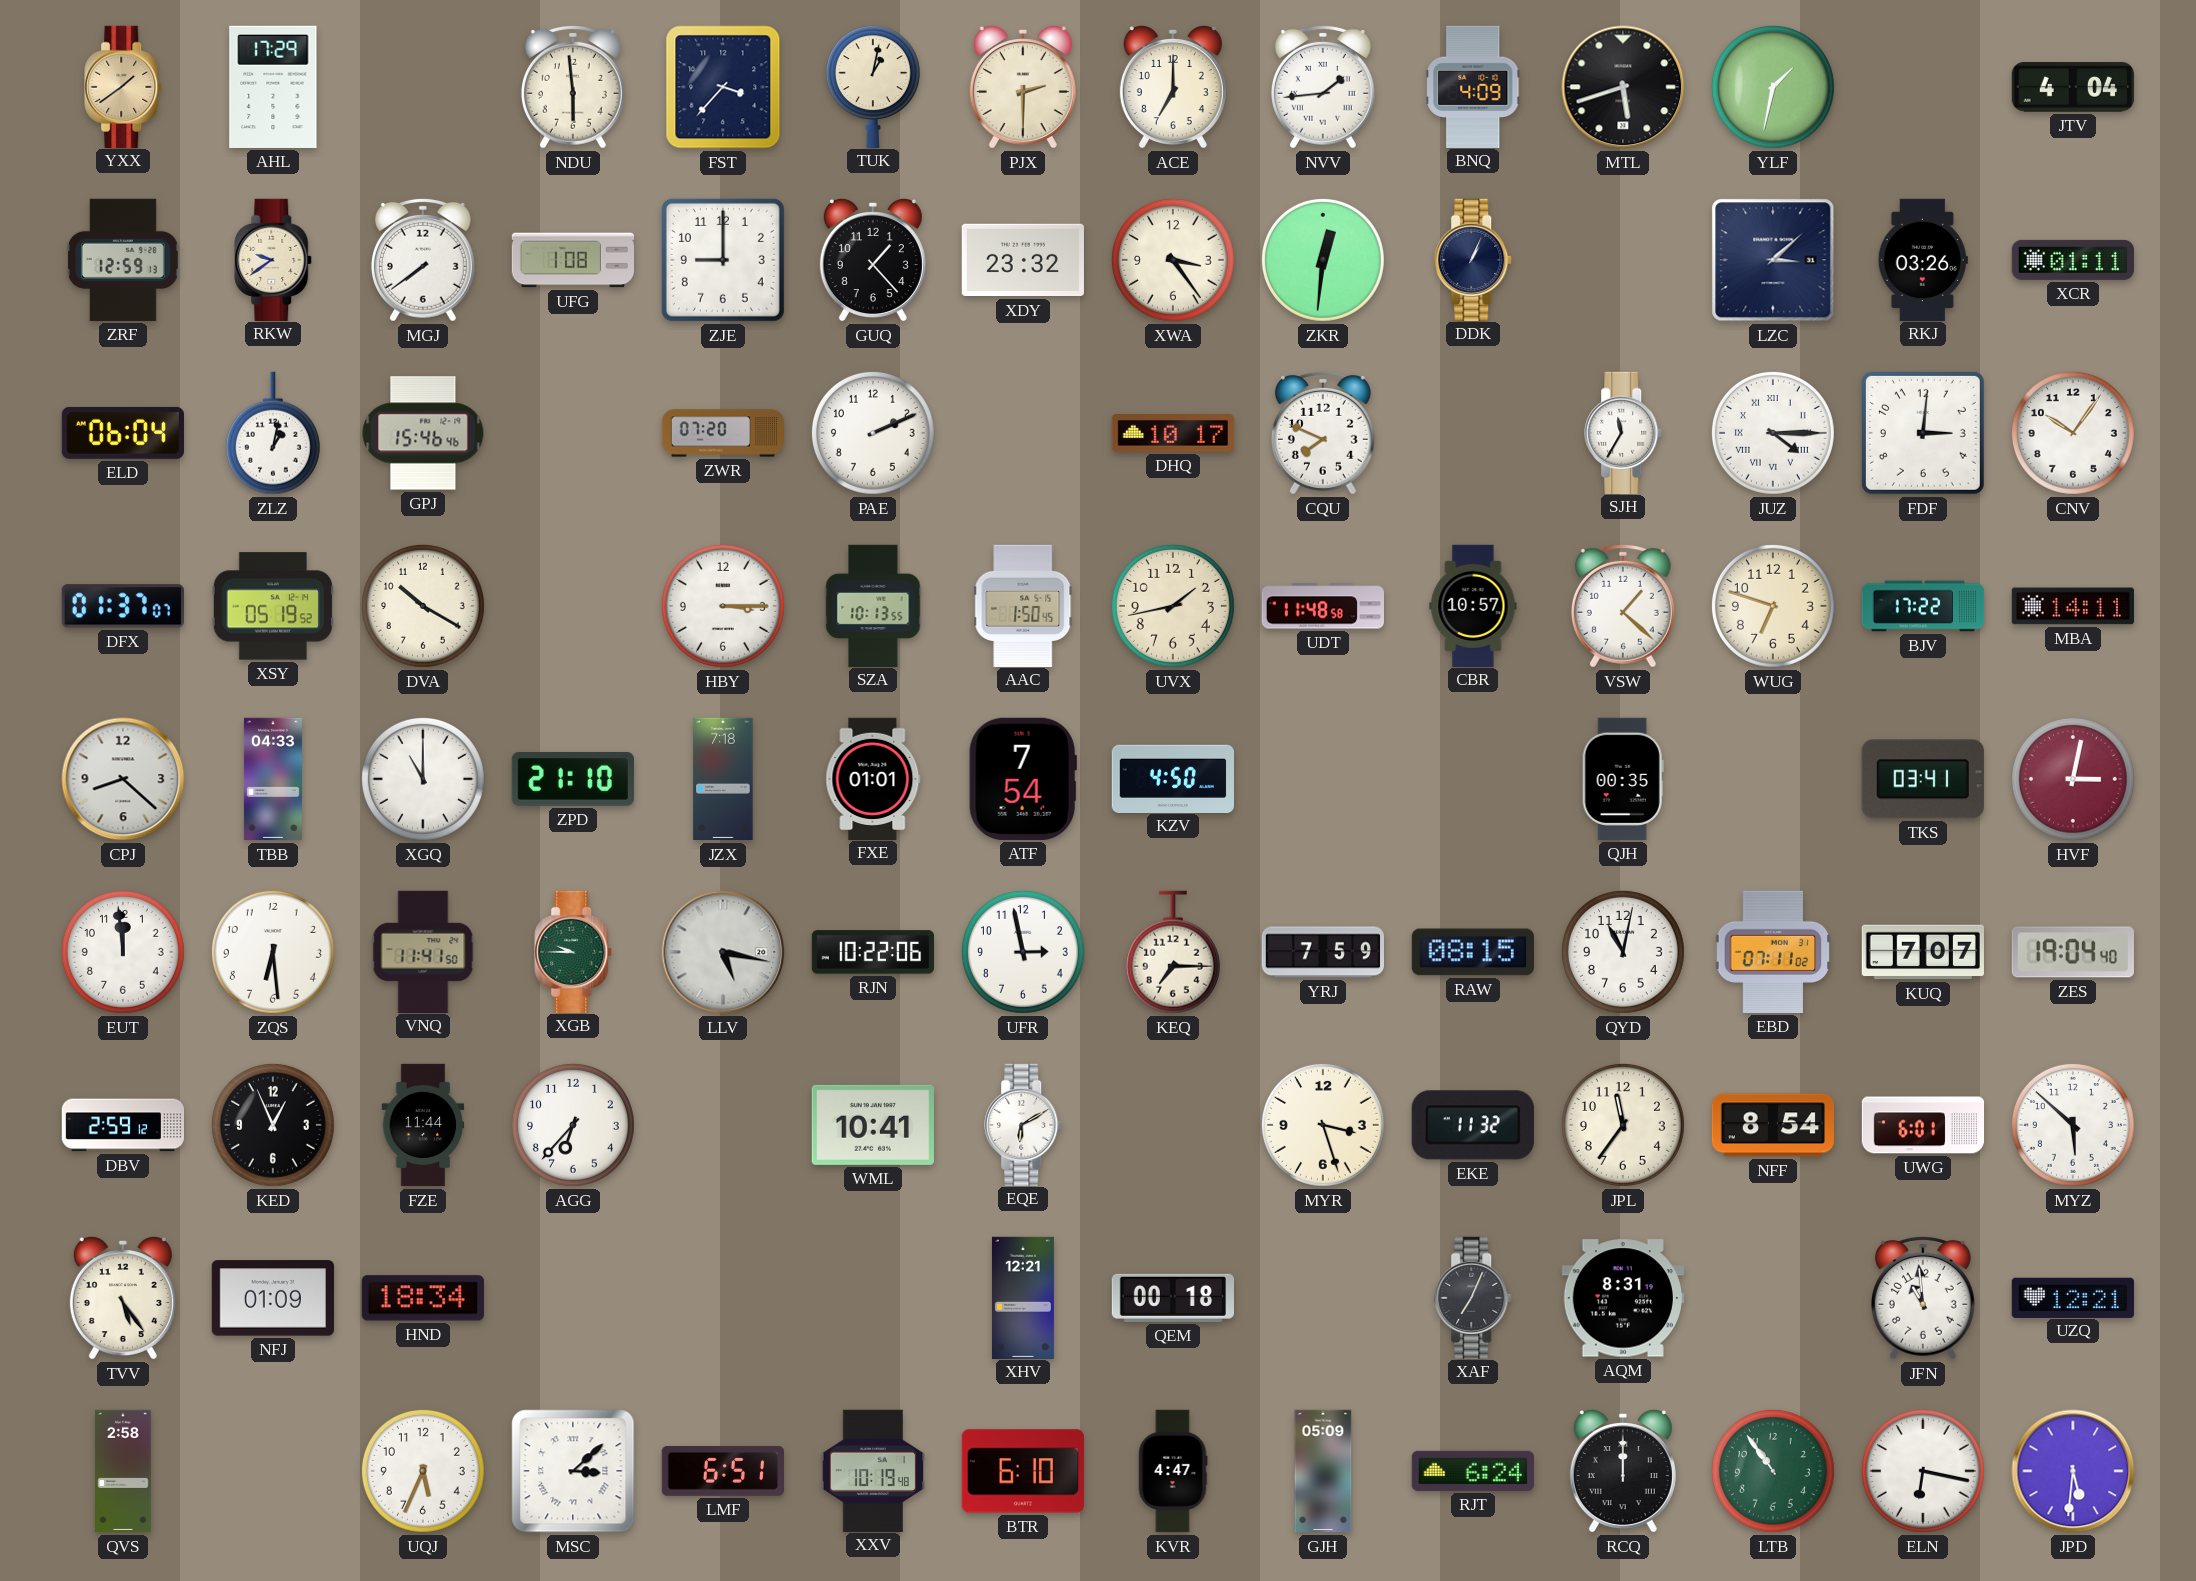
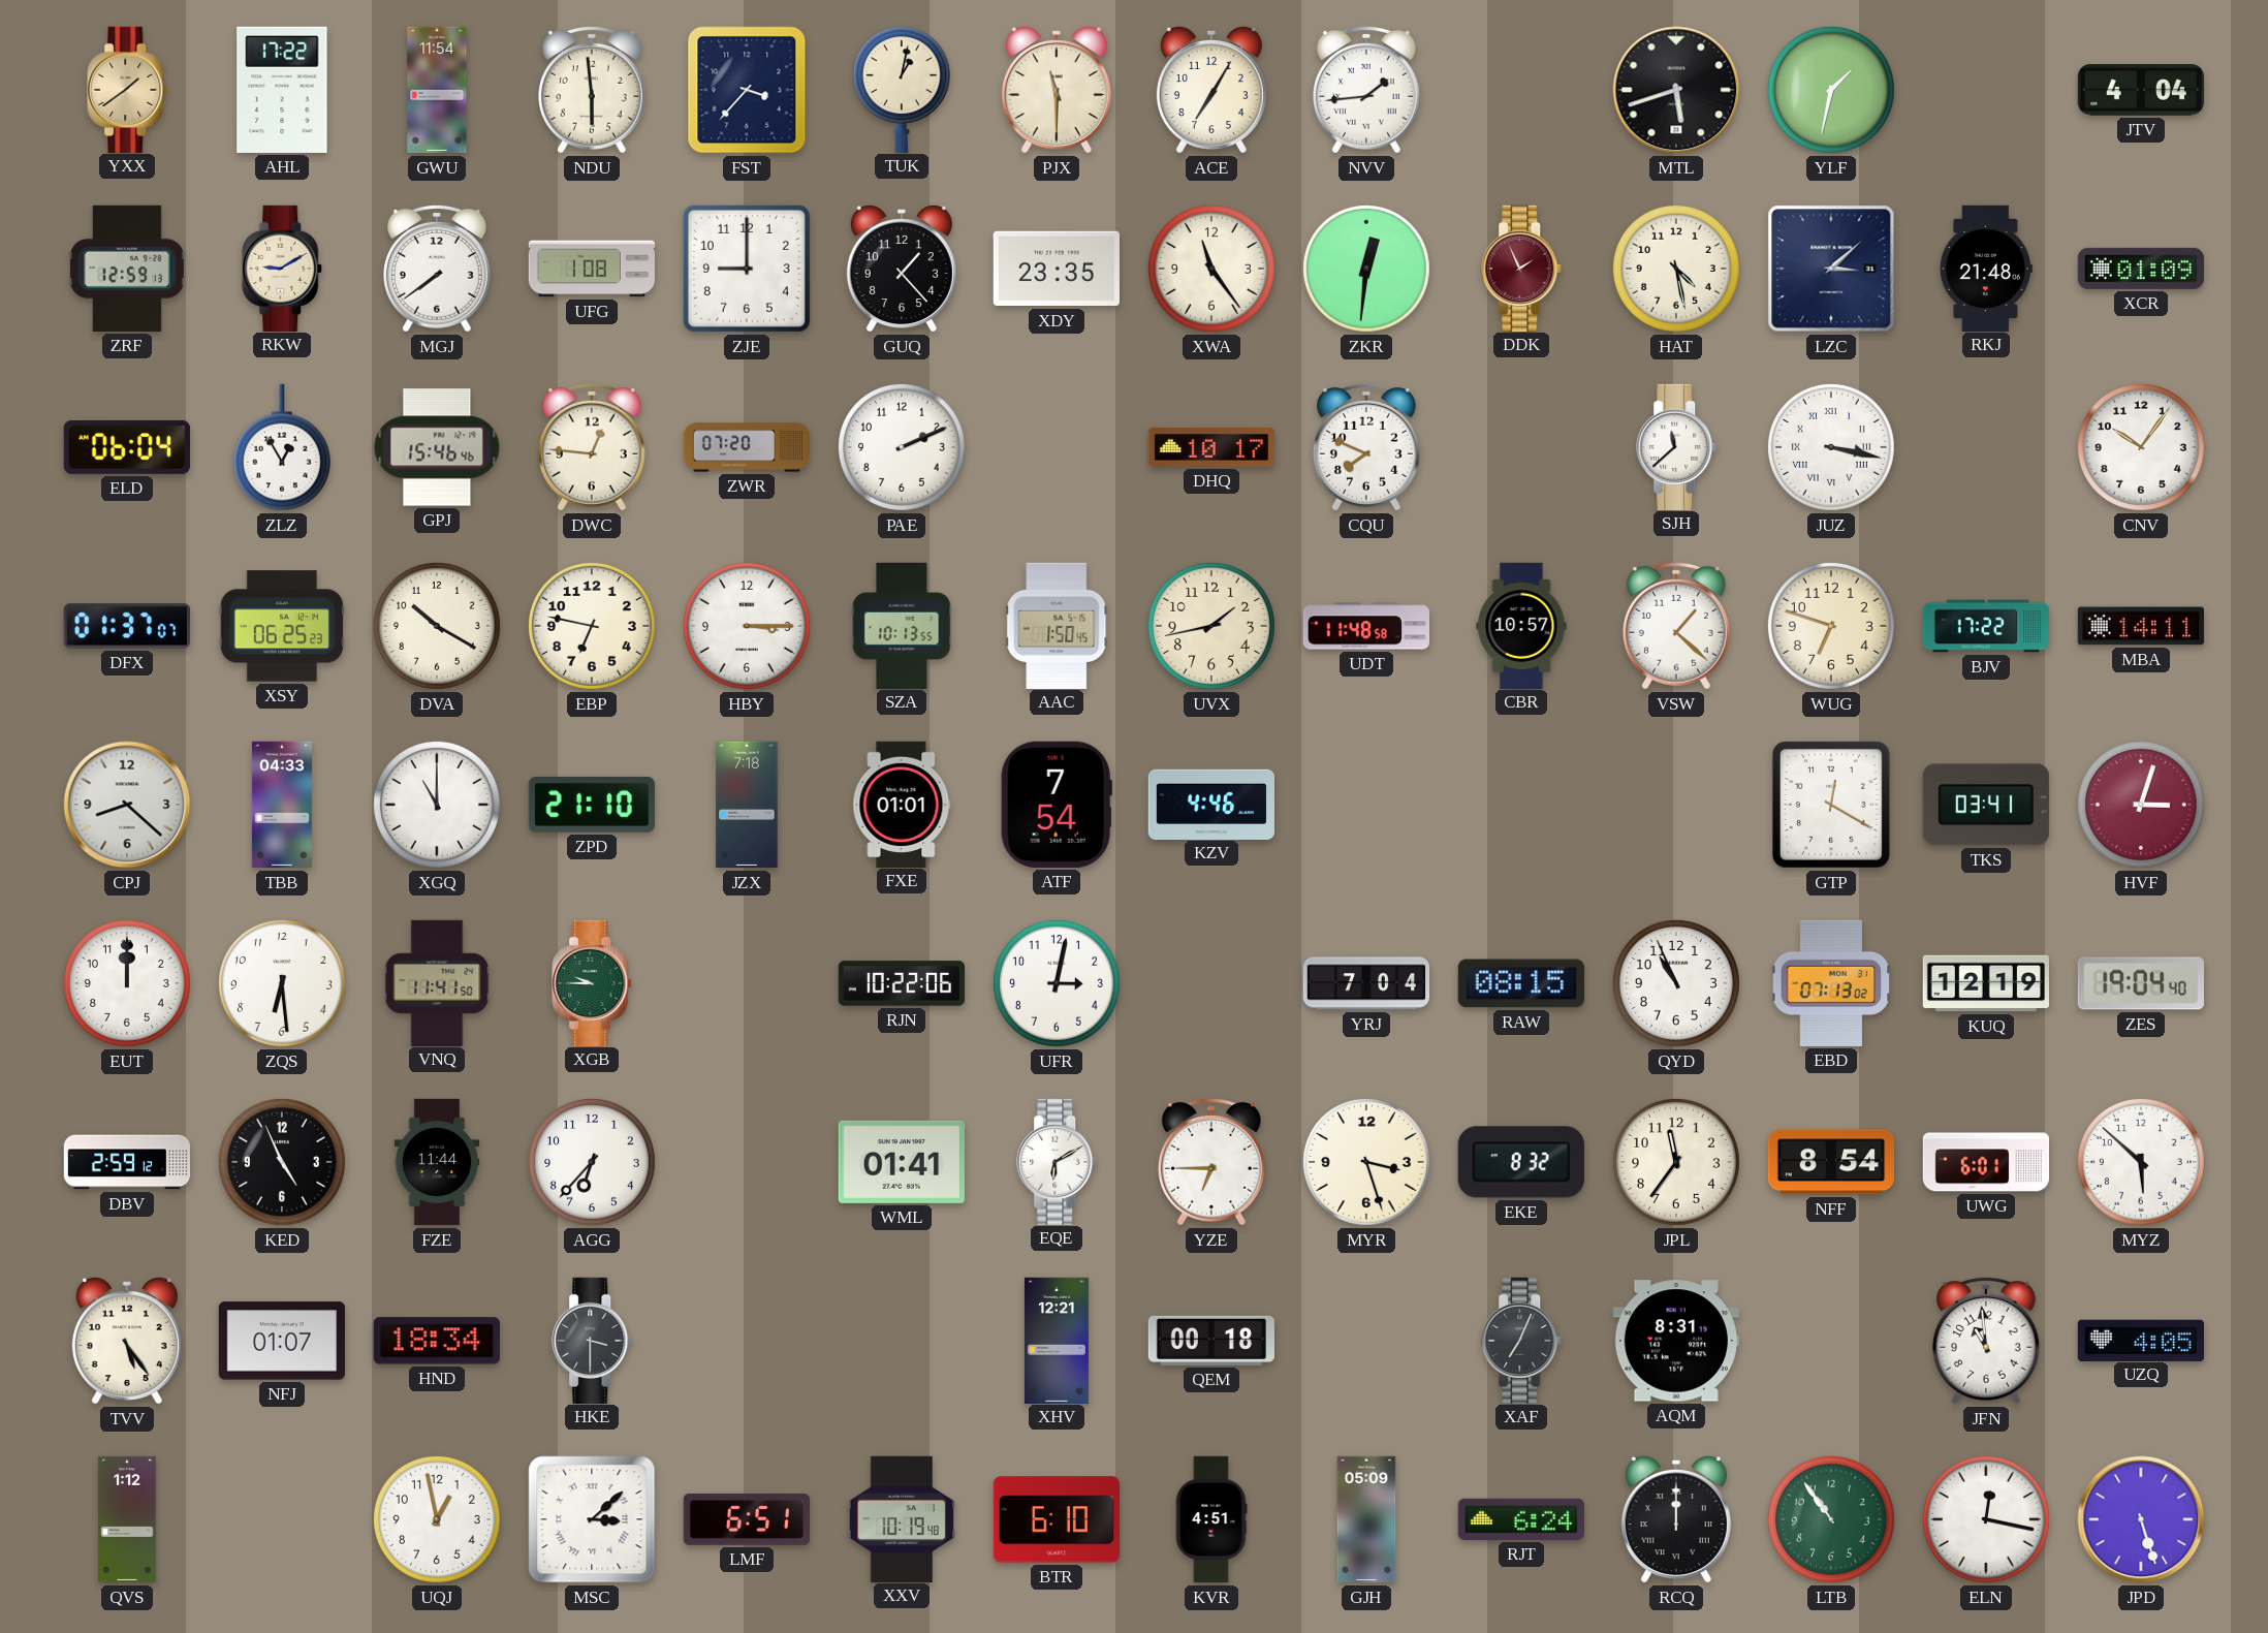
AHL: 17:29 -> 17:22
GWU: none -> 11:54
PJX: 2:30 -> 11:30
ACE: 7:00 -> 7:05
BNQ: 4:09 -> none
RKW: 9:39 -> 9:10
XDY: 23:32 -> 23:35
XWA: 3:24 -> 11:24
DDK: 1:04 -> 1:56
DDK dial: navy -> burgundy
HAT: none -> 4:28
RKJ: 03:26 -> 21:48
XCR: 01:11 -> 01:09
ZLZ: 1:02 -> 12:55
DWC: none -> 12:46
SJH: 11:35 -> 11:38
JUZ: 4:15 -> 3:17
FDF: 3:01 -> none
XSY: 05:19 -> 06:25
EBP: none -> 6:47
KZV: 4:50 -> 4:46
QJH: 00:35 -> none
GTP: none -> 12:20
HVF: 3:02 -> 3:03
EUT: 11:59 -> 12:00
LLV: 5:17 -> none
UFR: 2:58 -> 3:02
KEQ: 7:15 -> none
YRJ: 7:59 -> 7:04
QYD: 11:02 -> 10:56
EBD: 07:11 -> 07:13
KUQ: 7:07 -> 12:19
KED: 12:56 -> 4:56
WML: 10:41 -> 01:41
YZE: none -> 6:45
EKE: 11:32 -> 8:32
NFJ: 01:09 -> 01:07
HKE: none -> 3:30
UZQ: 12:21 -> 4:05
QVS: 2:58 -> 1:12
UQJ: 5:34 -> 12:58
KVR: 4:47 -> 4:51
ELN: 6:17 -> 12:17
JPD: 5:31 -> 5:27
